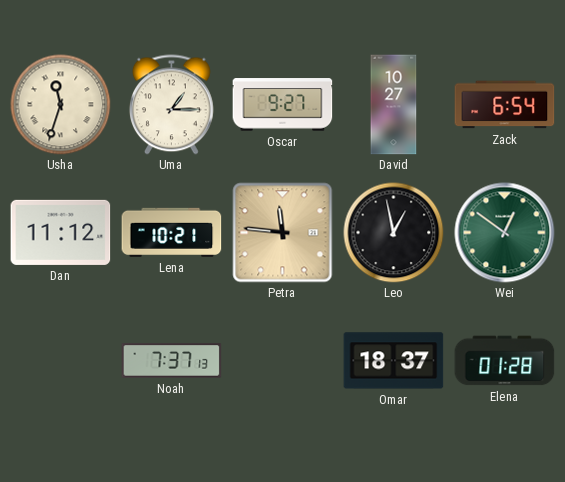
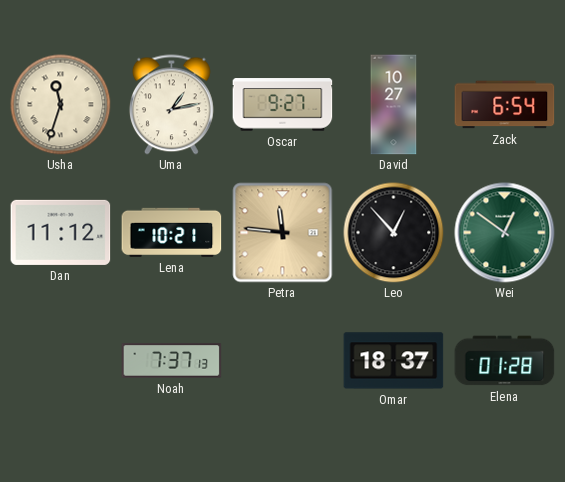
Uma: 1:15 -> 1:13
Leo: 12:58 -> 12:53
